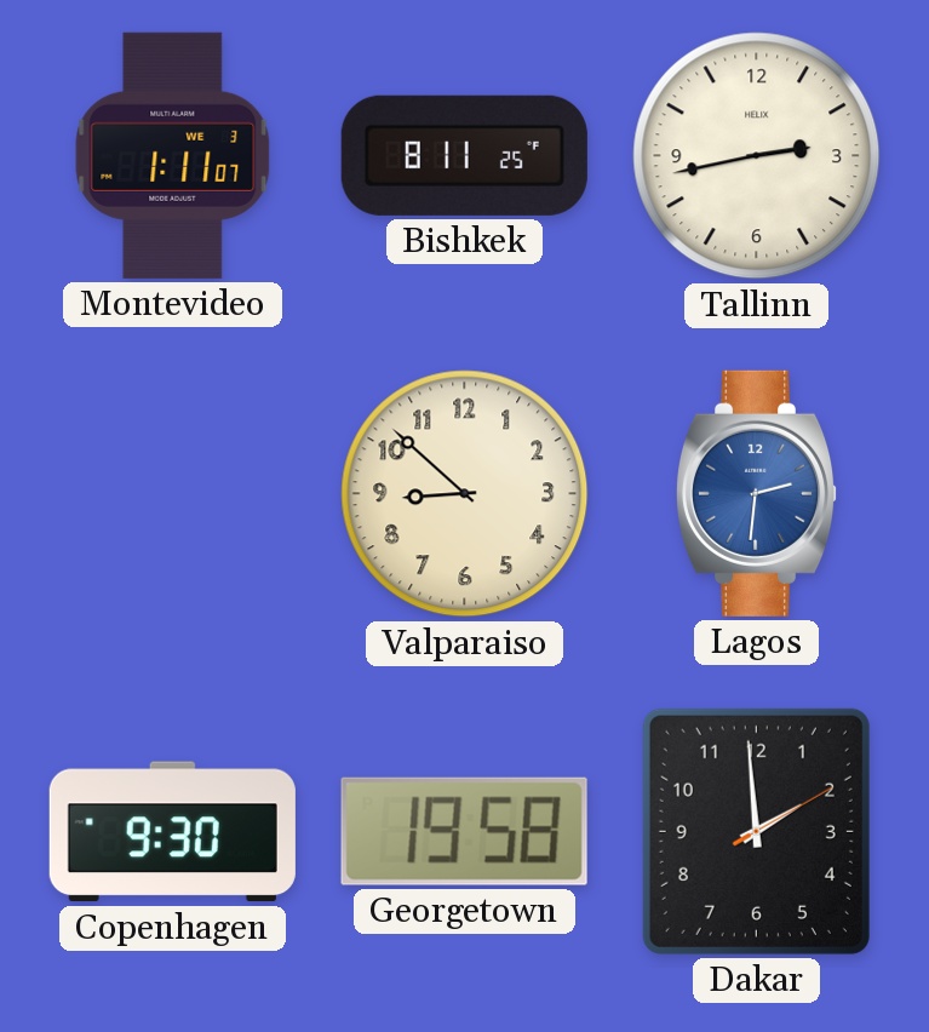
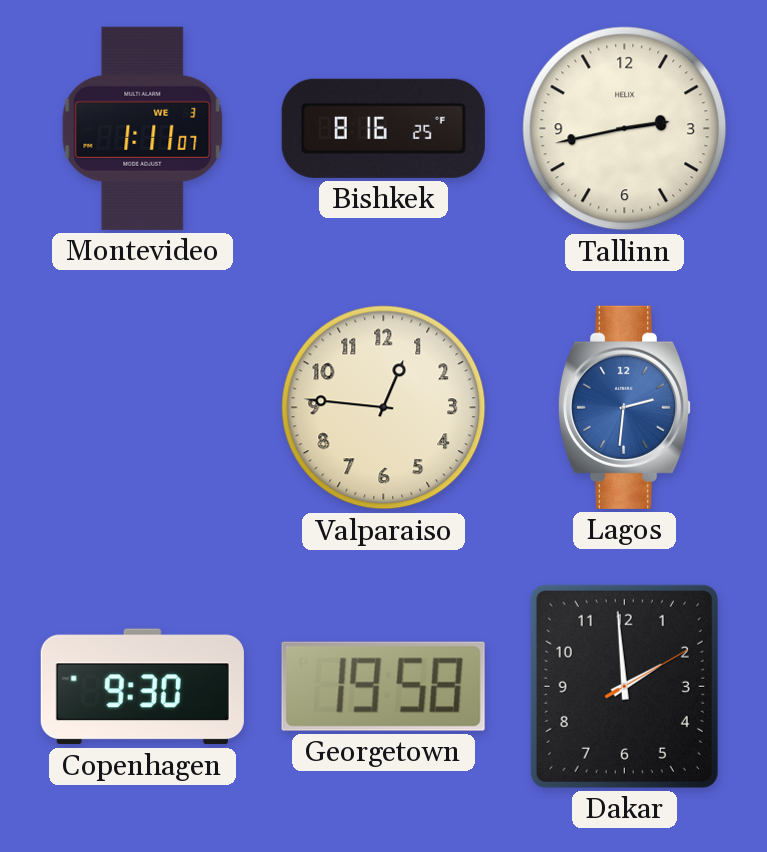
Bishkek: 8:11 -> 8:16
Valparaiso: 8:52 -> 12:46
